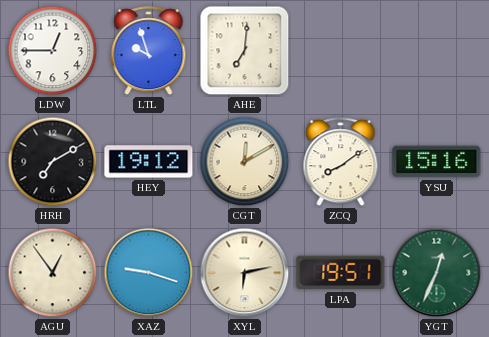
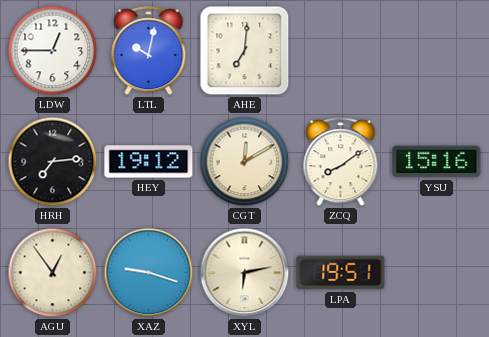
LTL: 9:57 -> 10:02
HRH: 7:10 -> 7:14
YGT: 12:34 -> none
